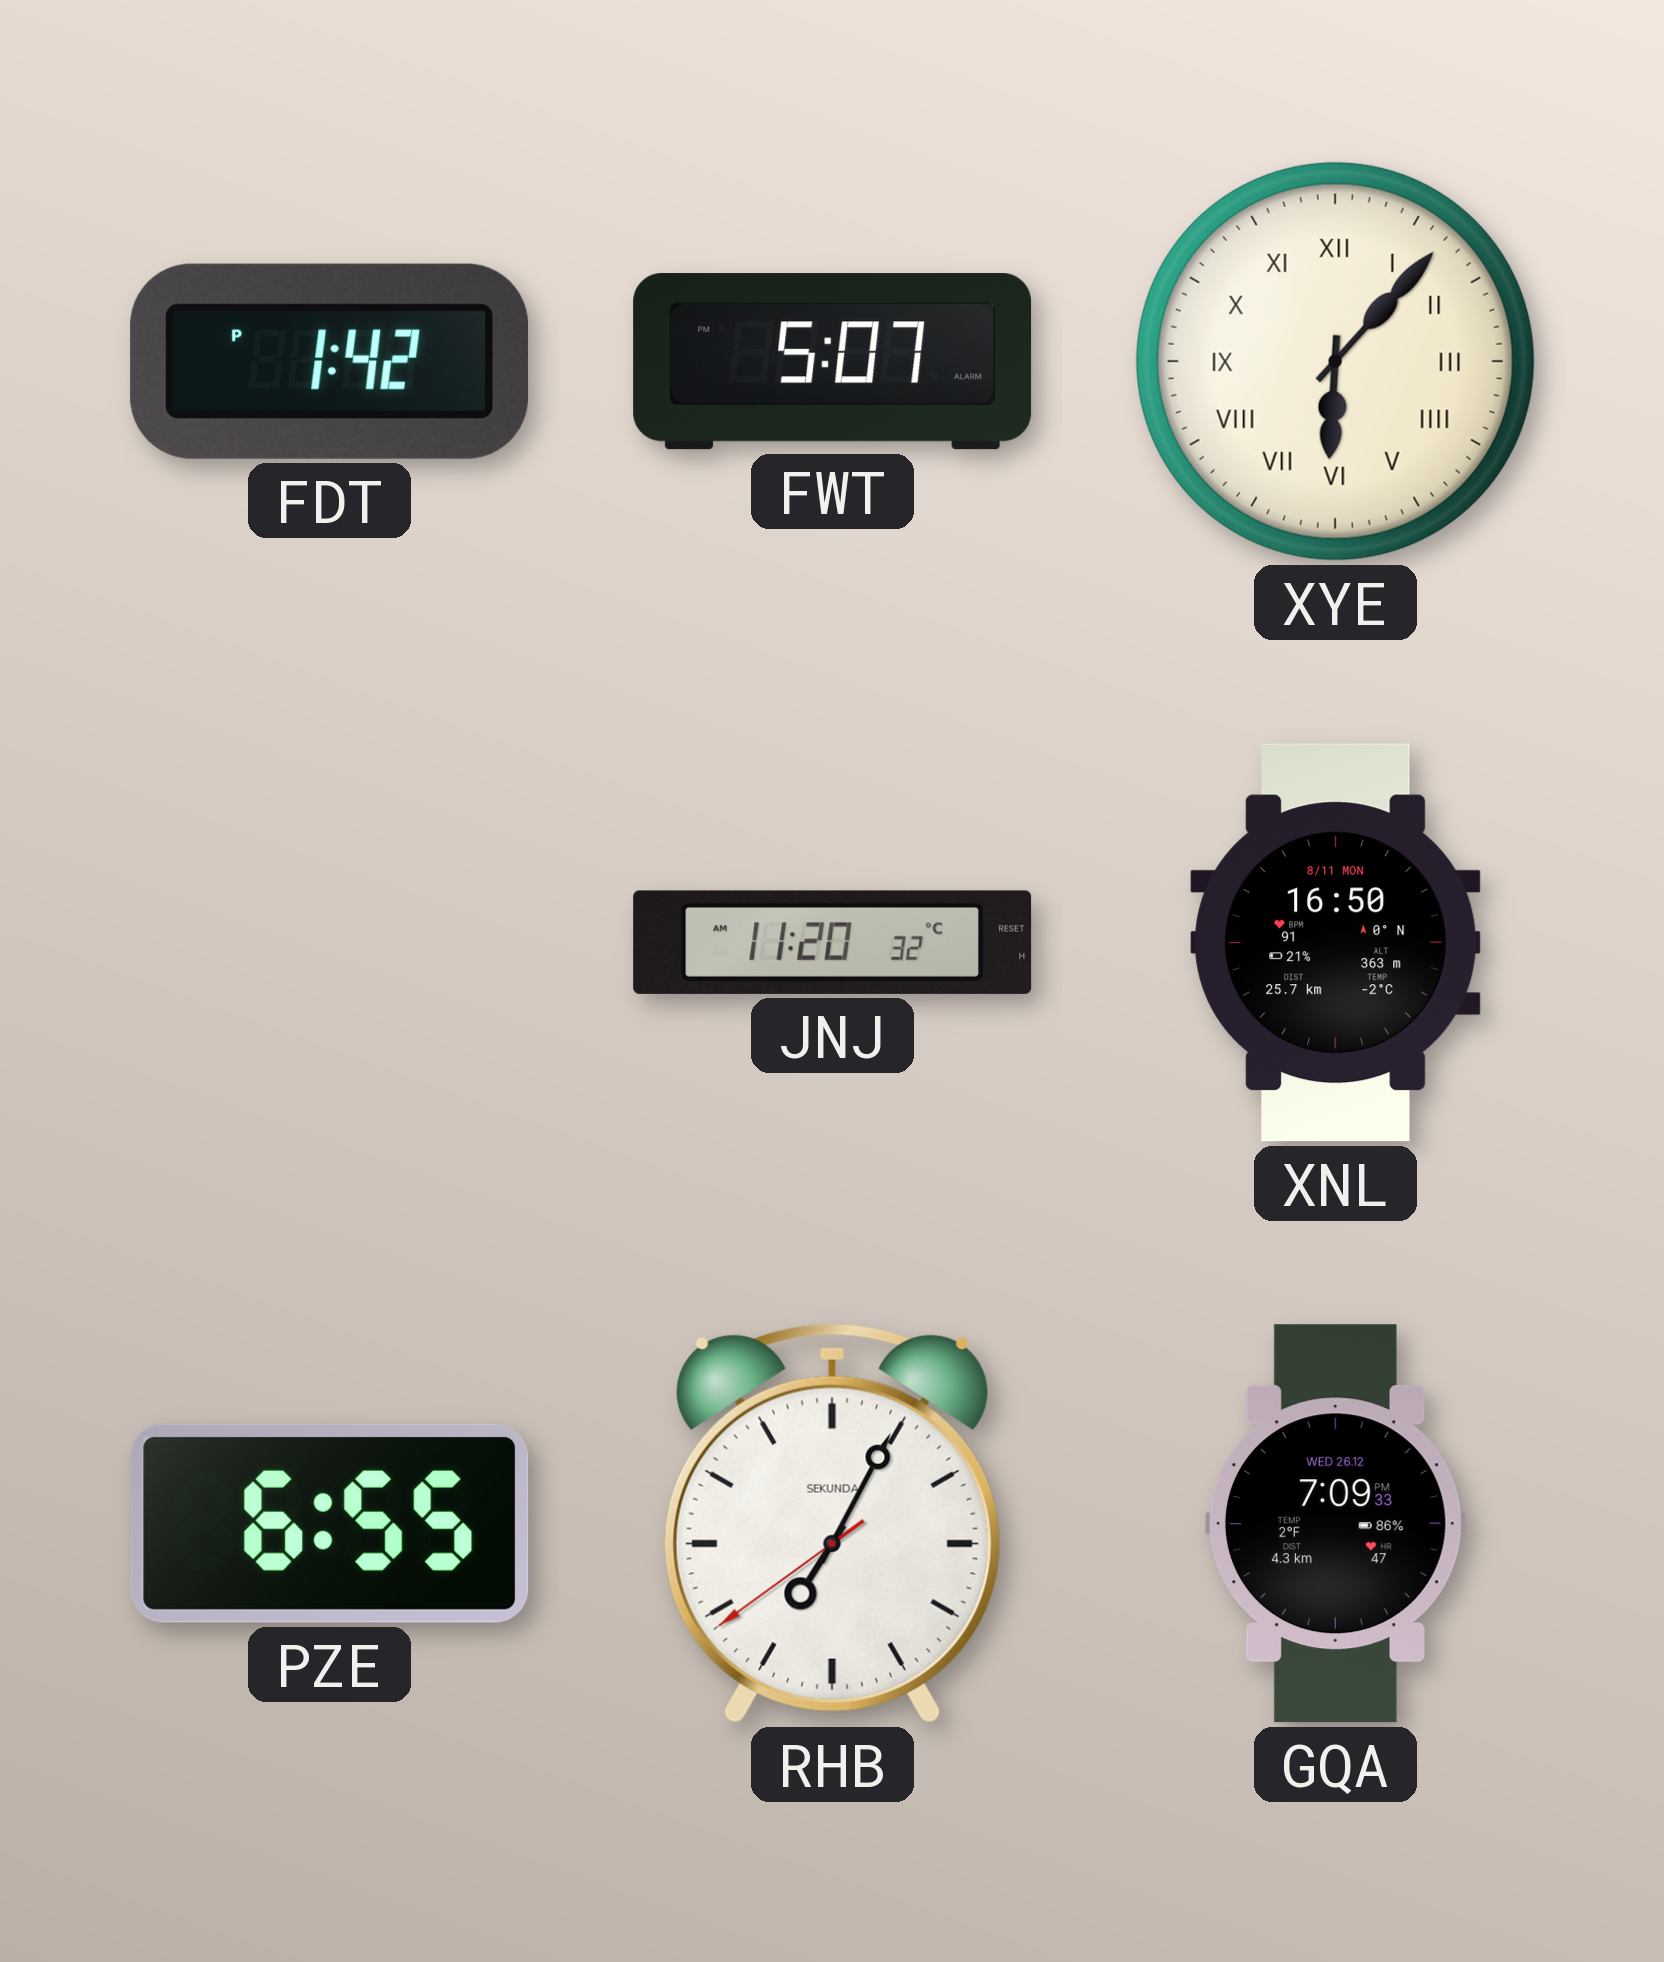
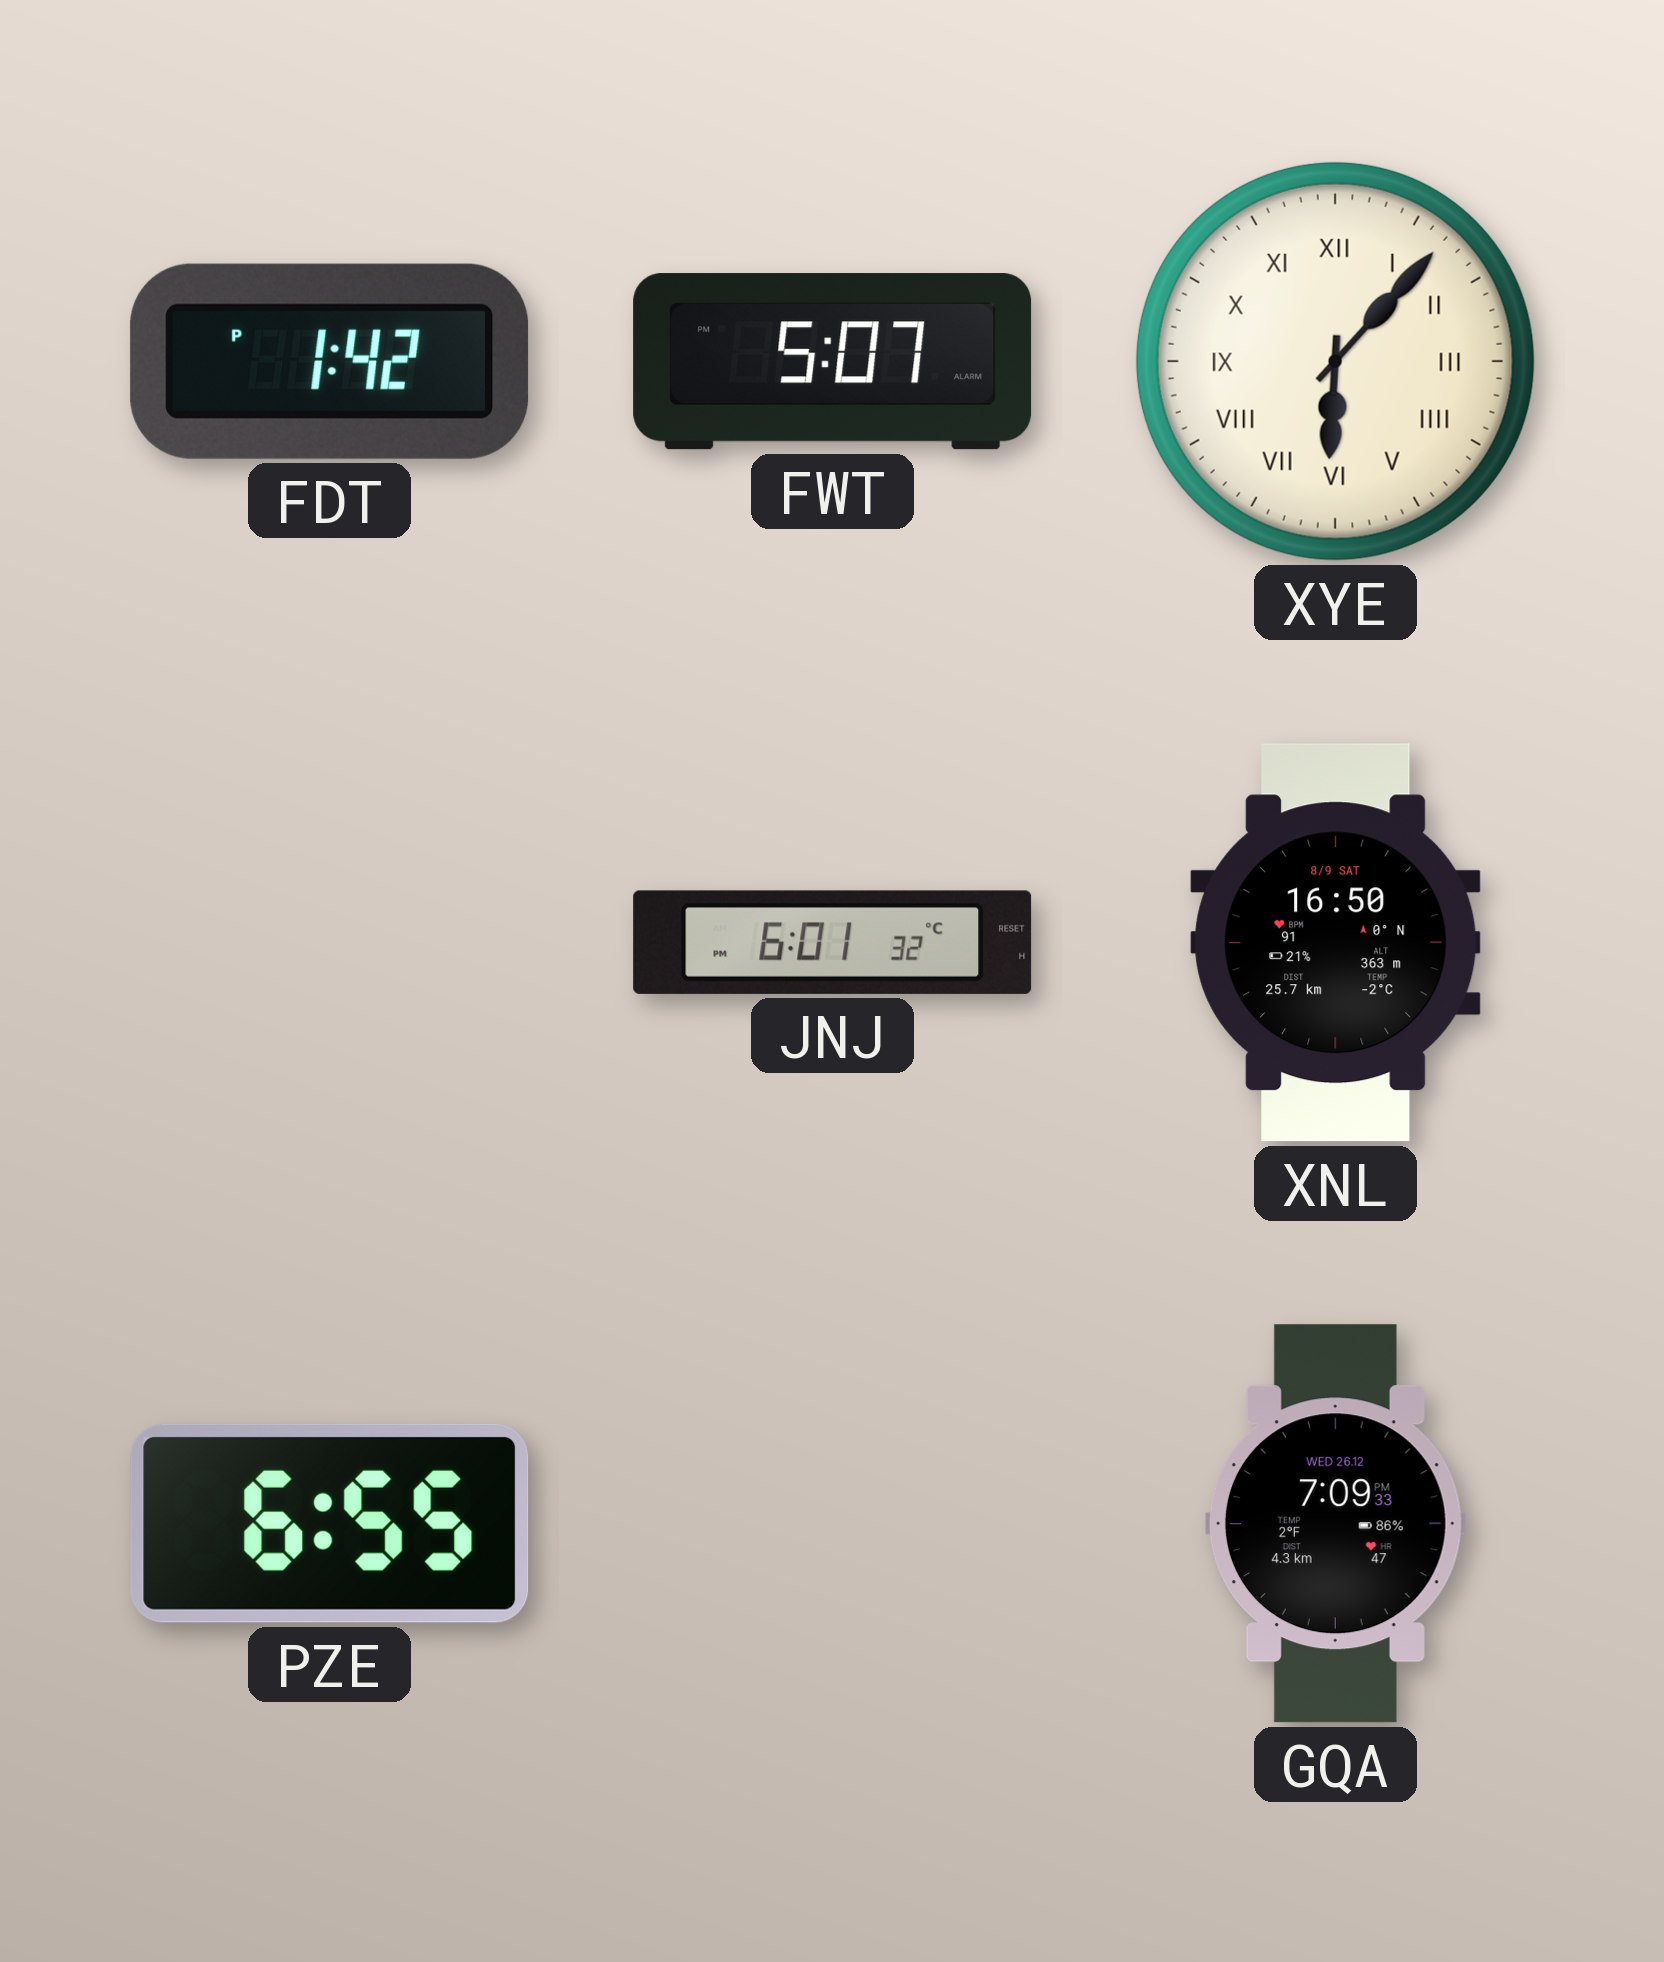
JNJ: 11:20 -> 6:01
XNL date: 8/11 MON -> 8/9 SAT
RHB: 7:04 -> none
